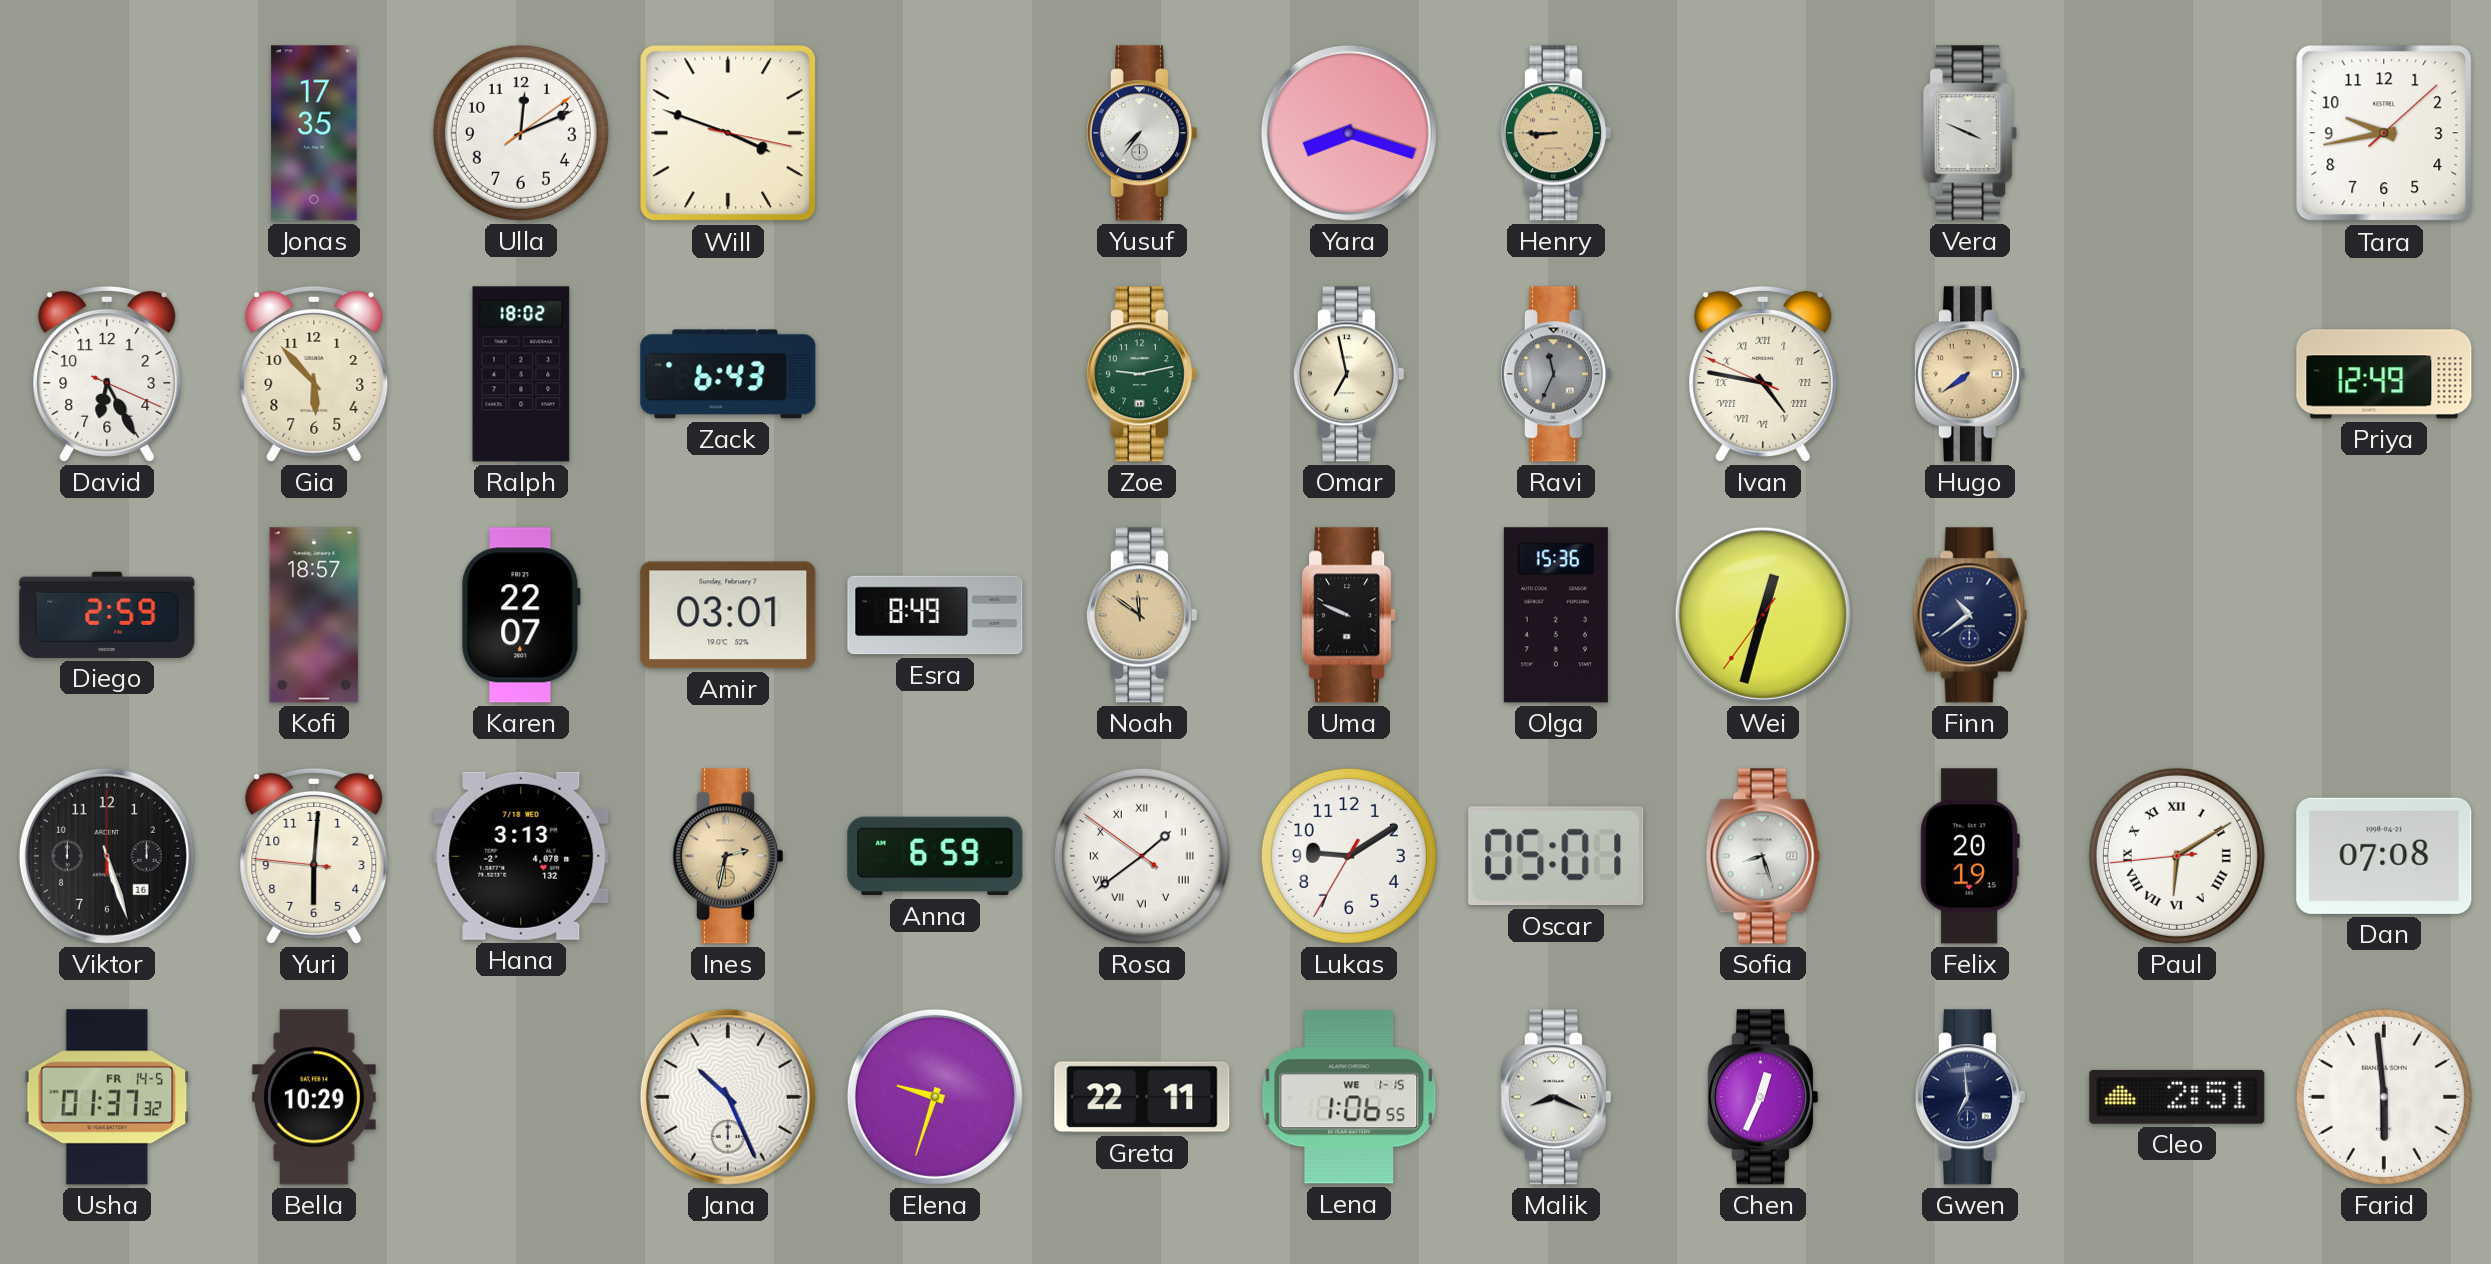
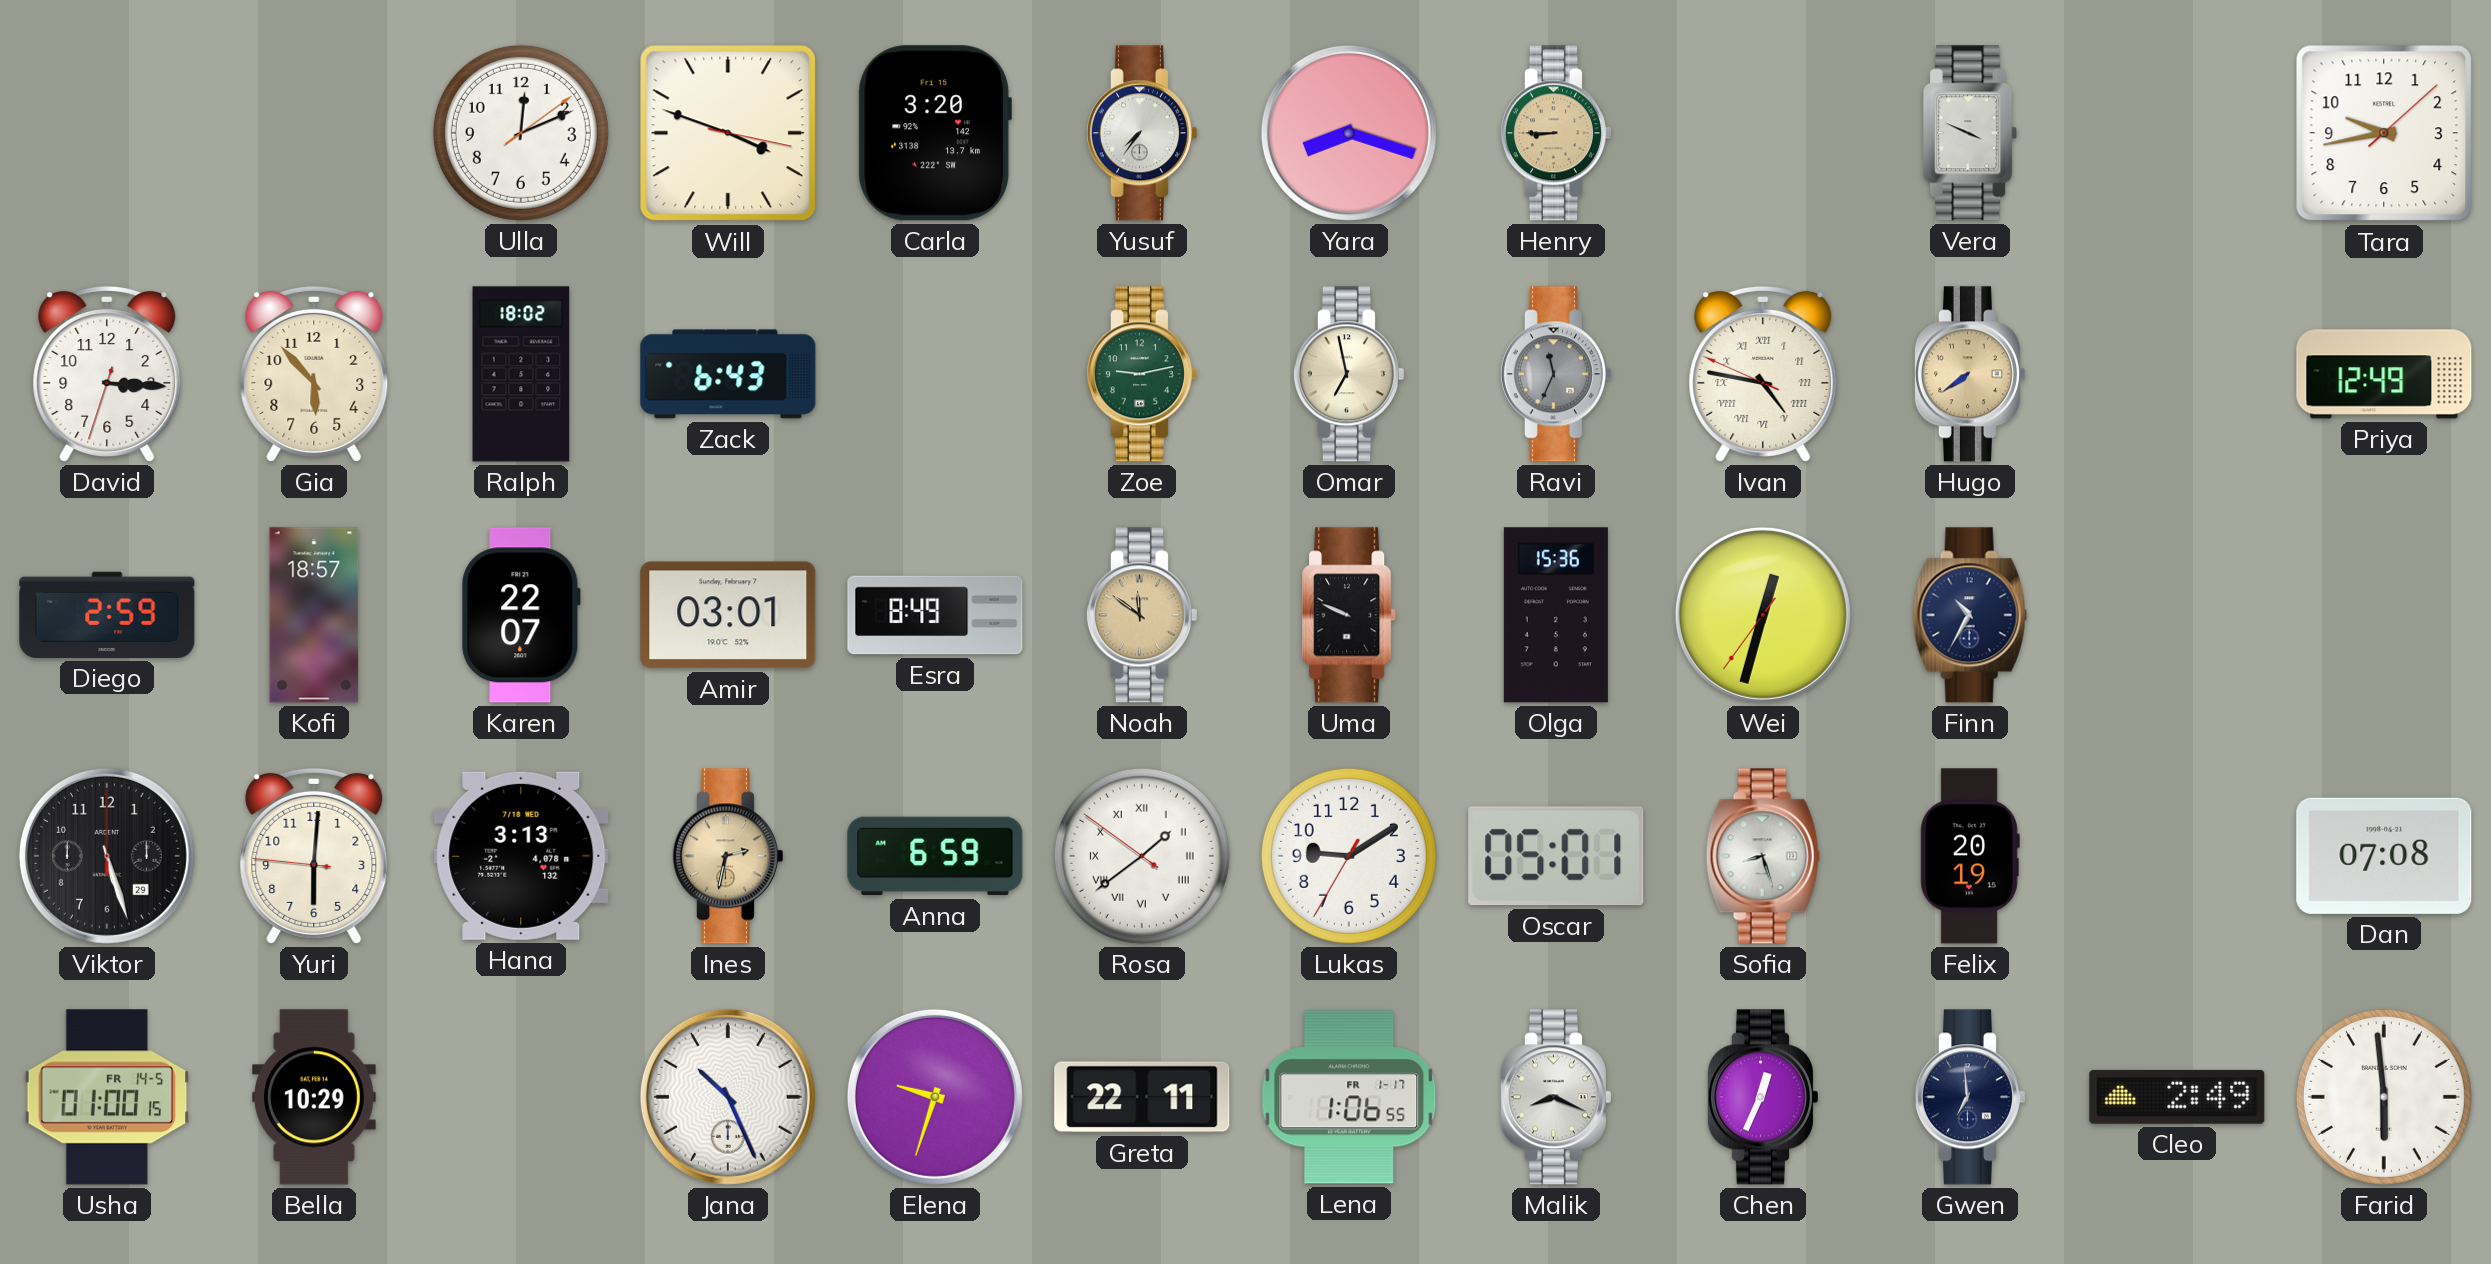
Jonas: 17:35 -> none
Carla: none -> 3:20
David: 6:25 -> 3:15
Finn: 10:39 -> 10:35
Viktor date: 16 -> 29
Paul: 6:09 -> none
Usha: 01:37 -> 01:00
Lena date: WE 1-15 -> FR 1-17
Cleo: 2:51 -> 2:49
